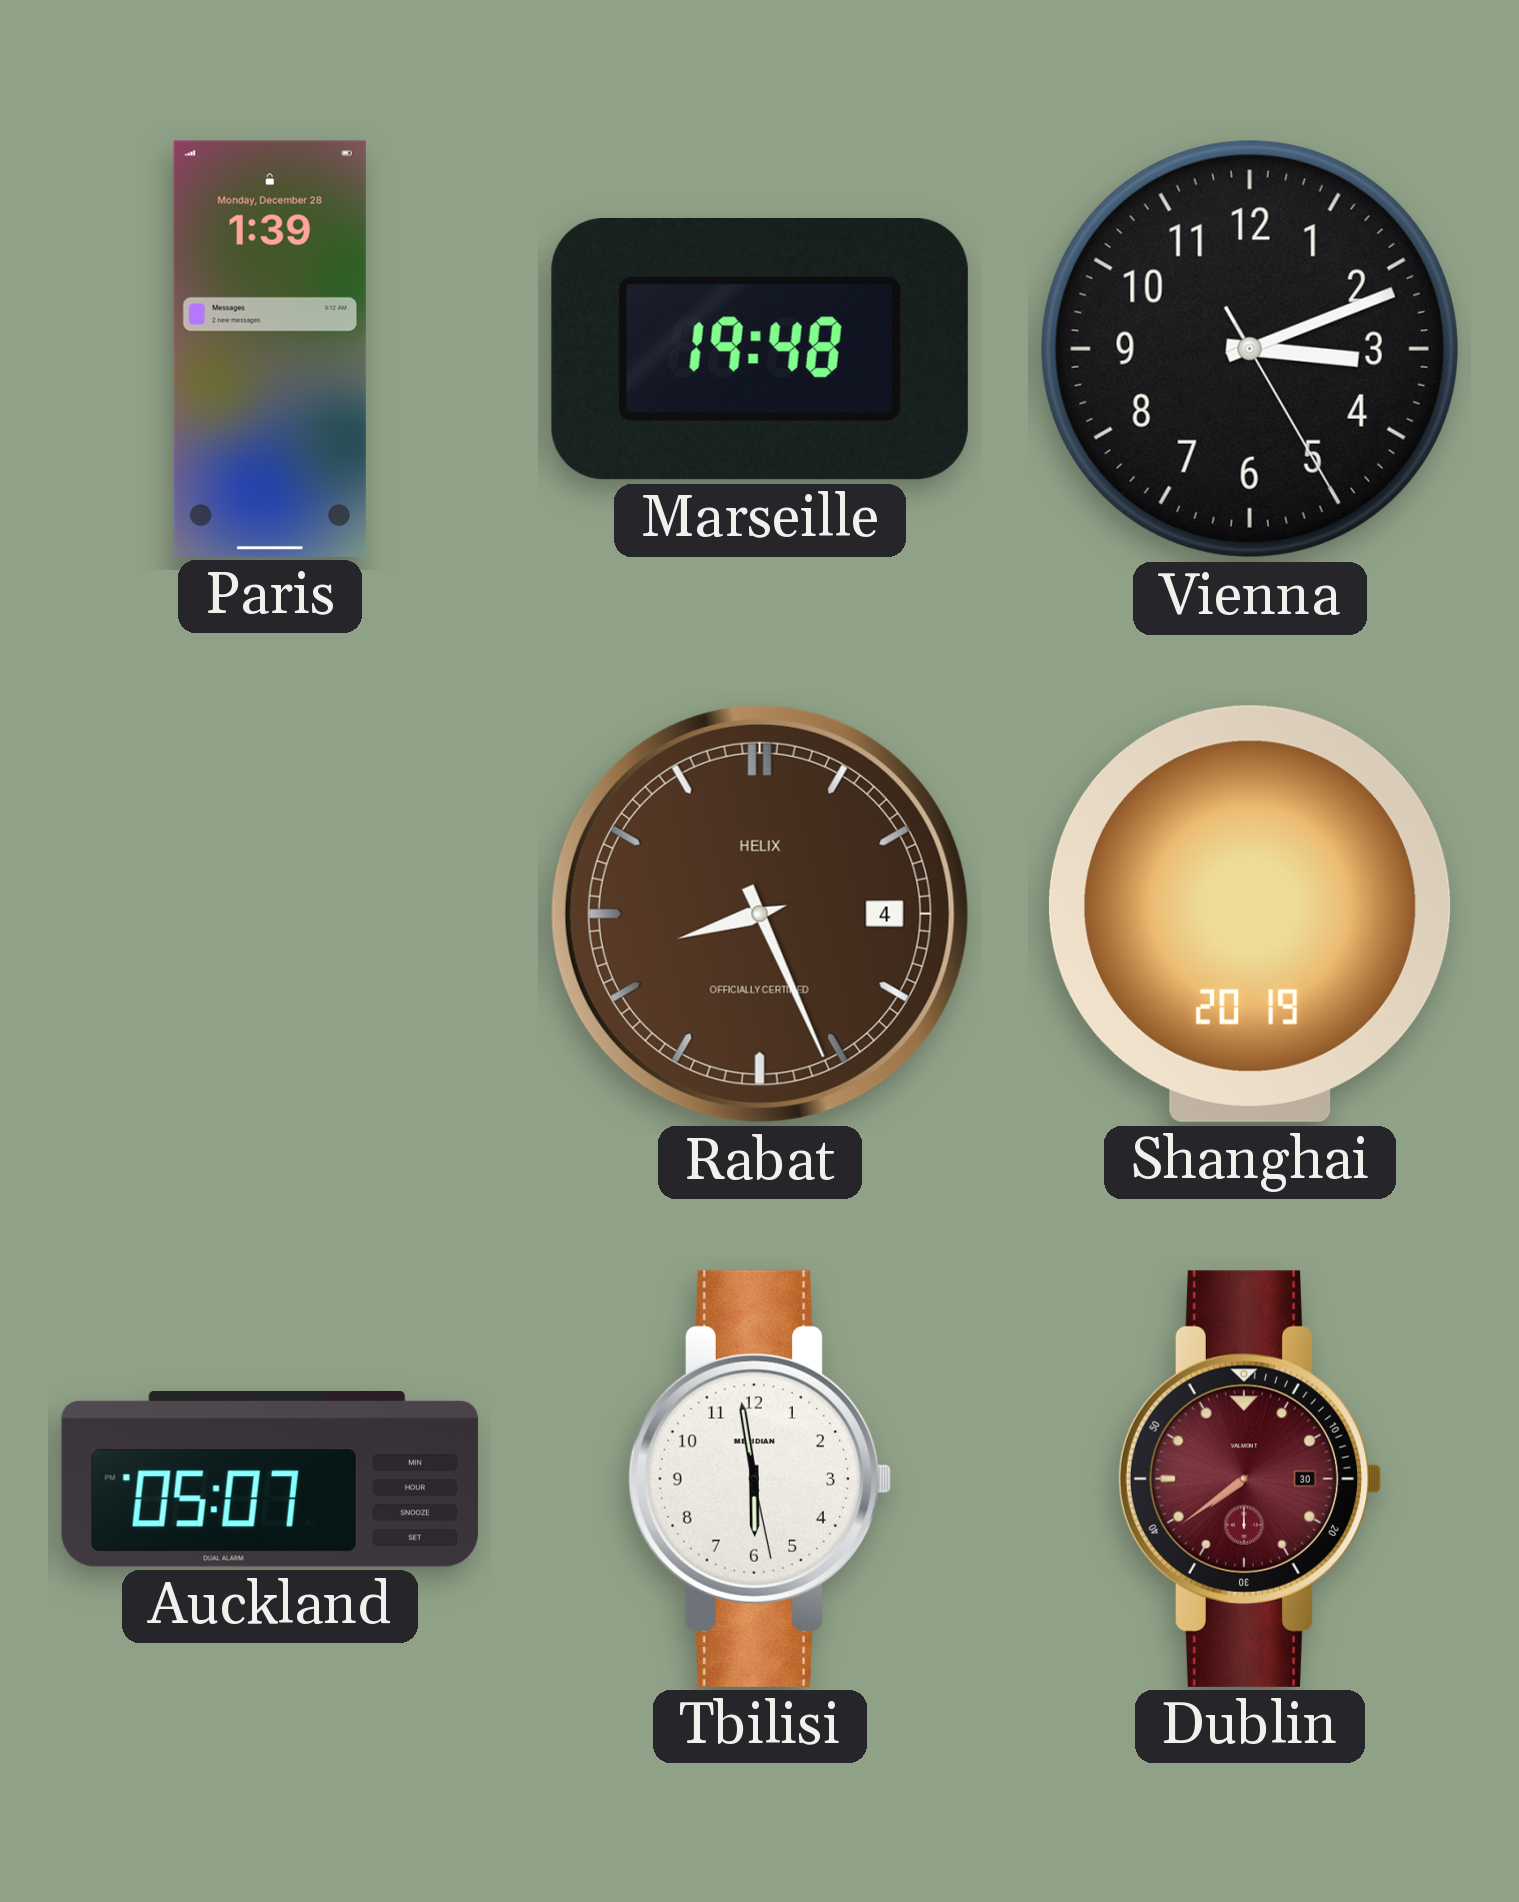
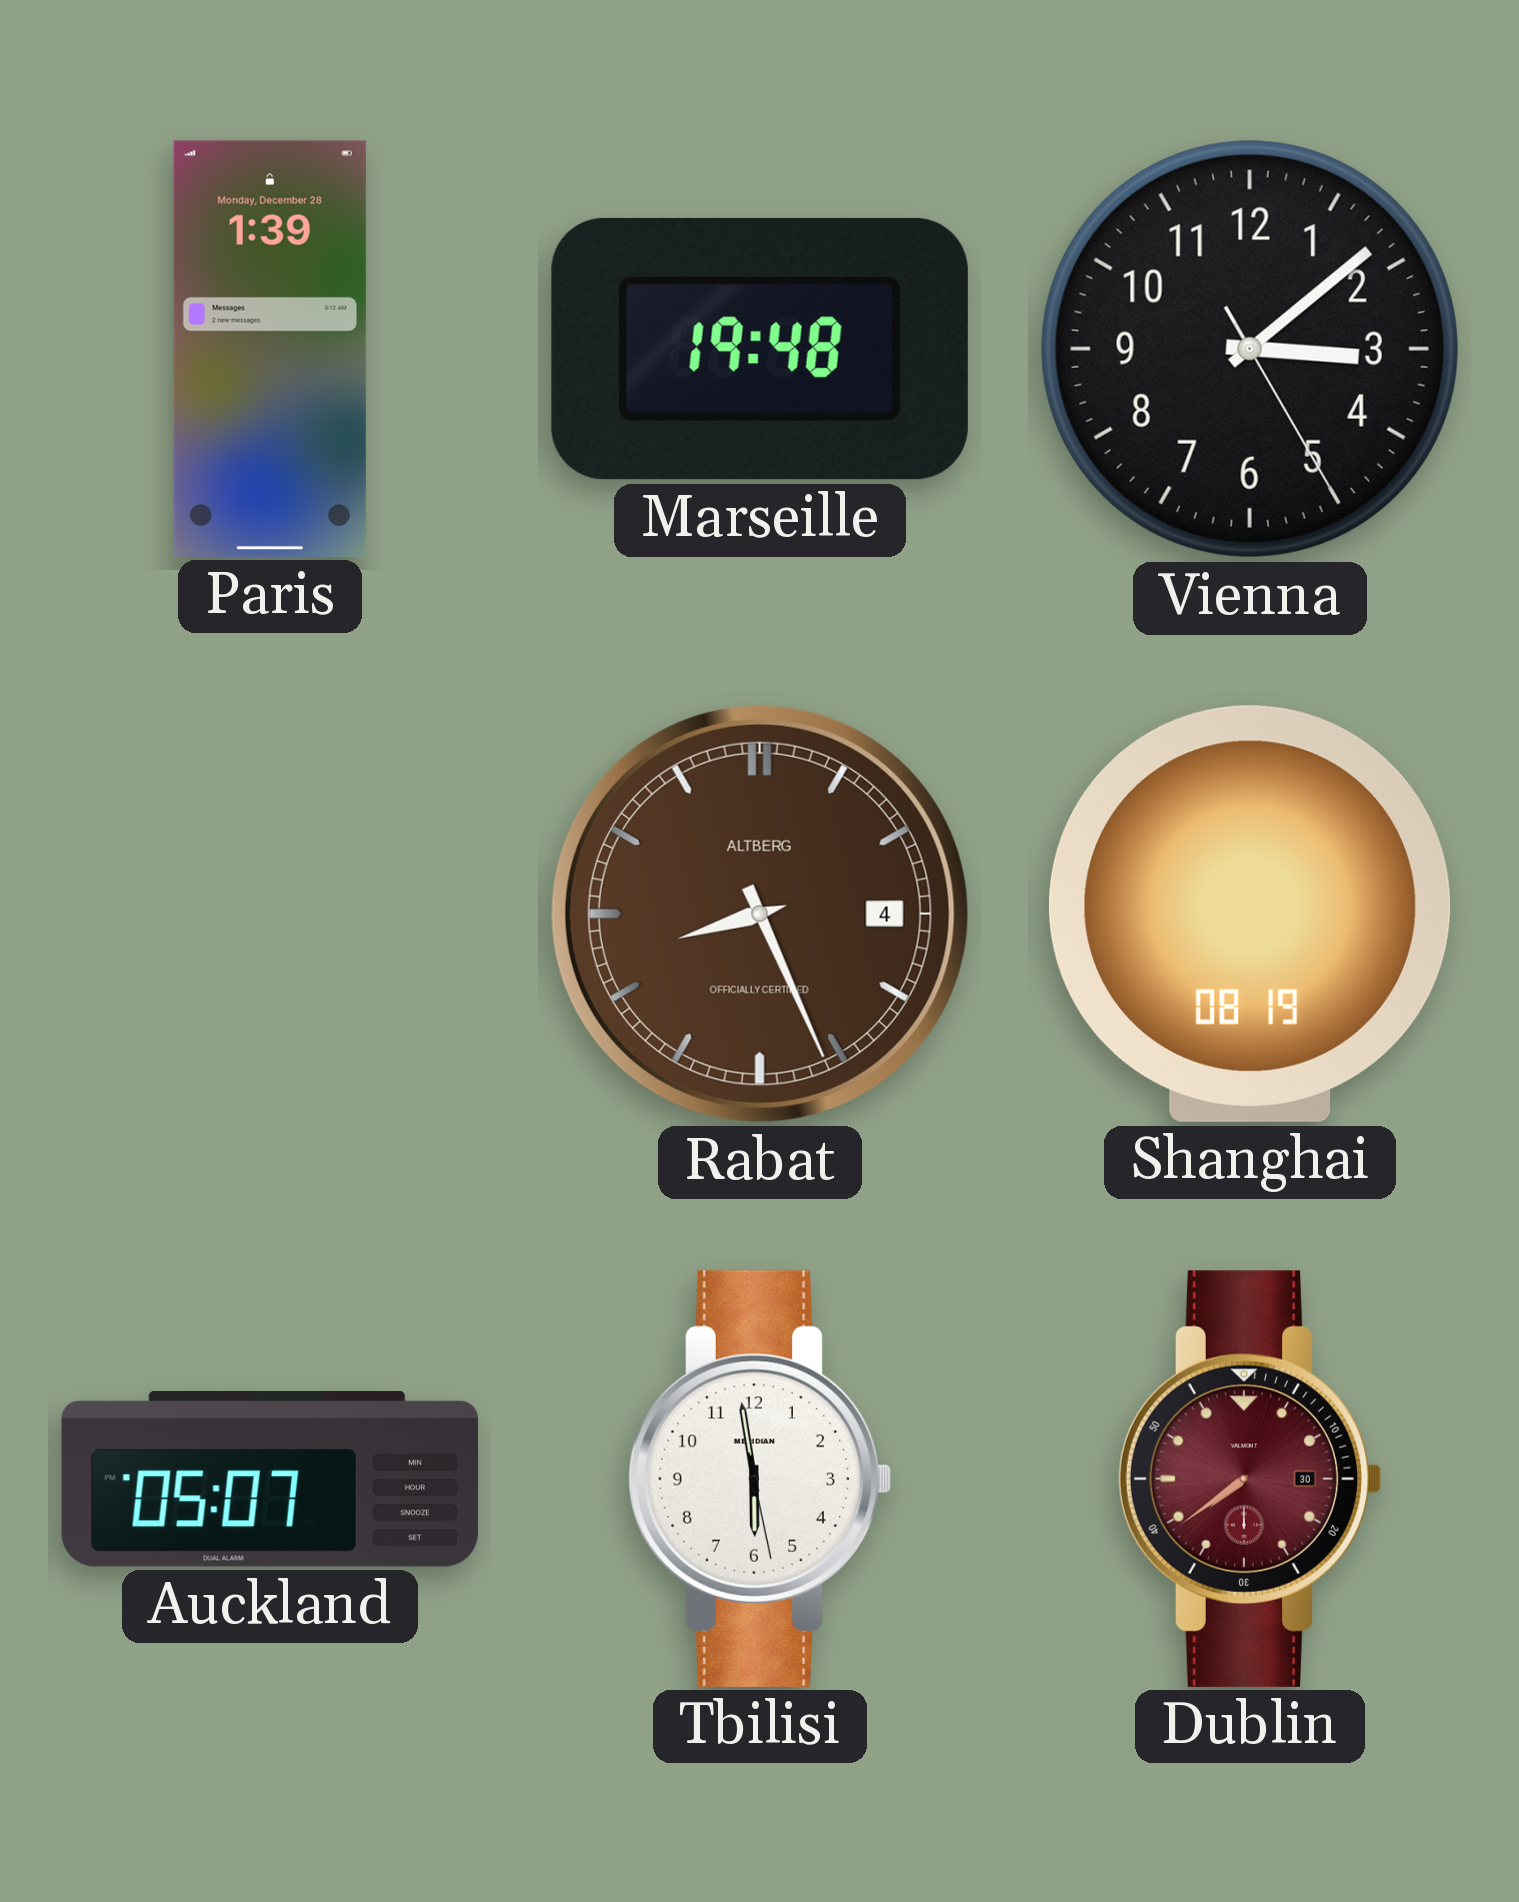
Vienna: 3:11 -> 3:08
Rabat brand: HELIX -> ALTBERG
Shanghai: 20:19 -> 08:19
